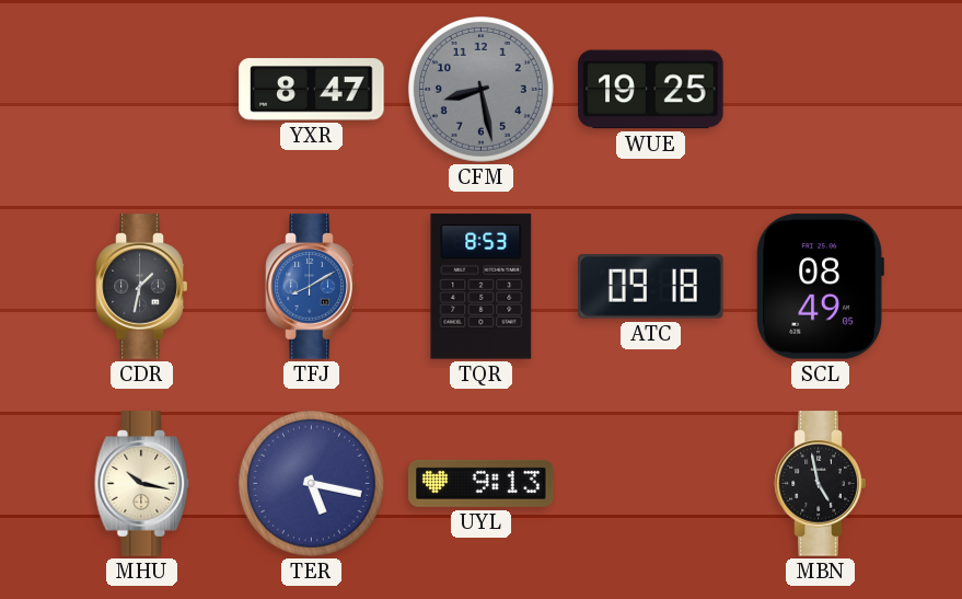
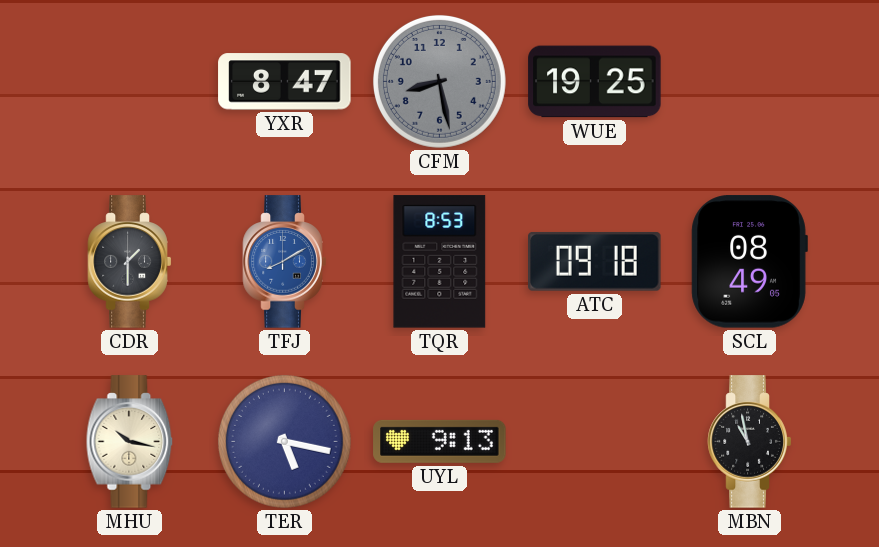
CDR: 1:32 -> 1:30
MBN: 4:58 -> 10:58
